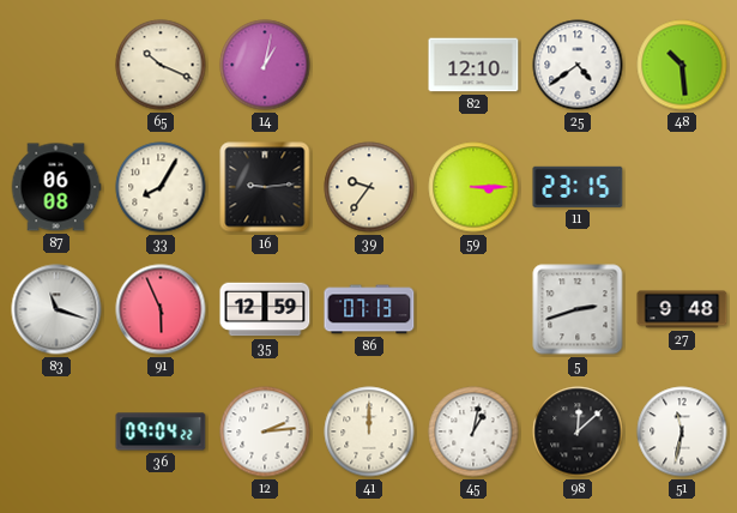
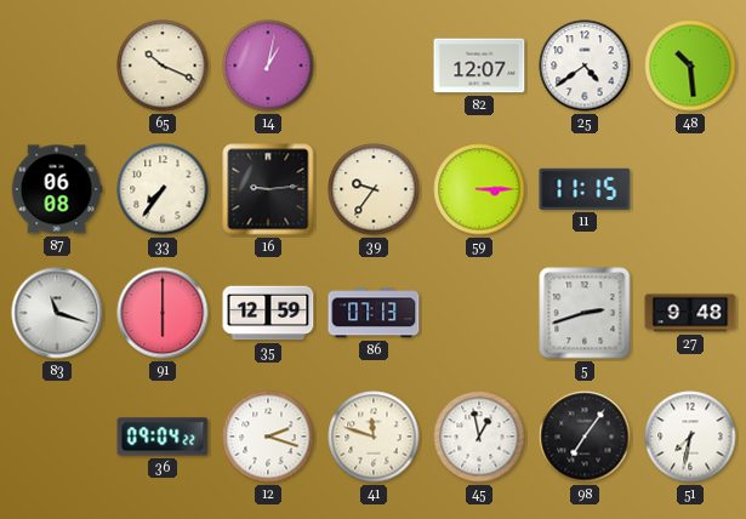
82: 12:10 -> 12:07
33: 8:05 -> 7:36
11: 23:15 -> 11:15
91: 5:56 -> 6:00
12: 2:14 -> 2:18
41: 12:00 -> 11:48
45: 1:02 -> 12:58
98: 12:08 -> 7:06
51: 11:32 -> 7:32
